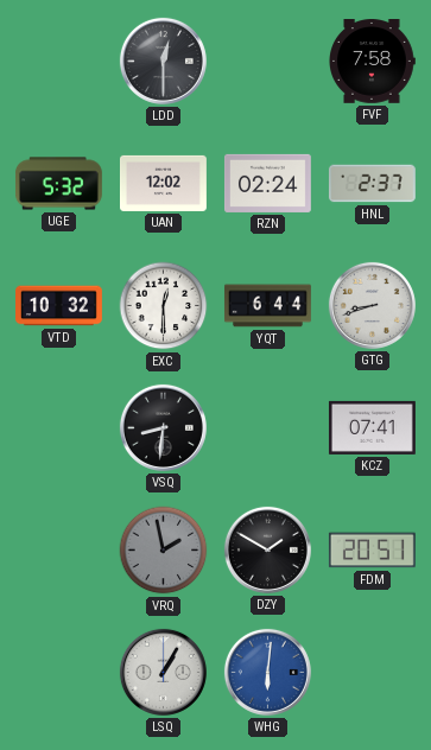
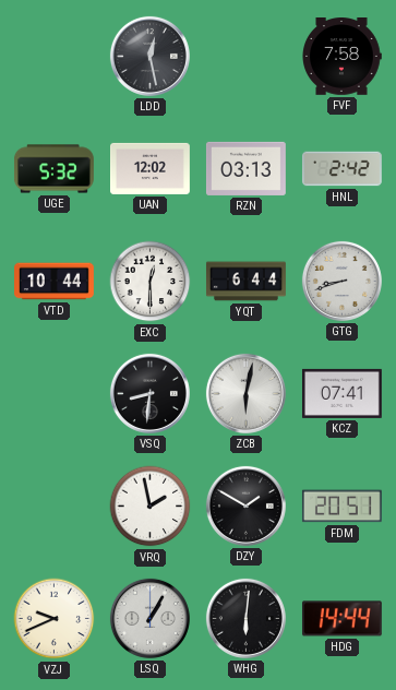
LDD: 12:30 -> 12:28
RZN: 02:24 -> 03:13
HNL: 2:37 -> 2:42
VTD: 10:32 -> 10:44
ZCB: none -> 6:02
VRQ dial: grey -> white
VZJ: none -> 9:41
WHG dial: blue -> black
HDG: none -> 14:44
